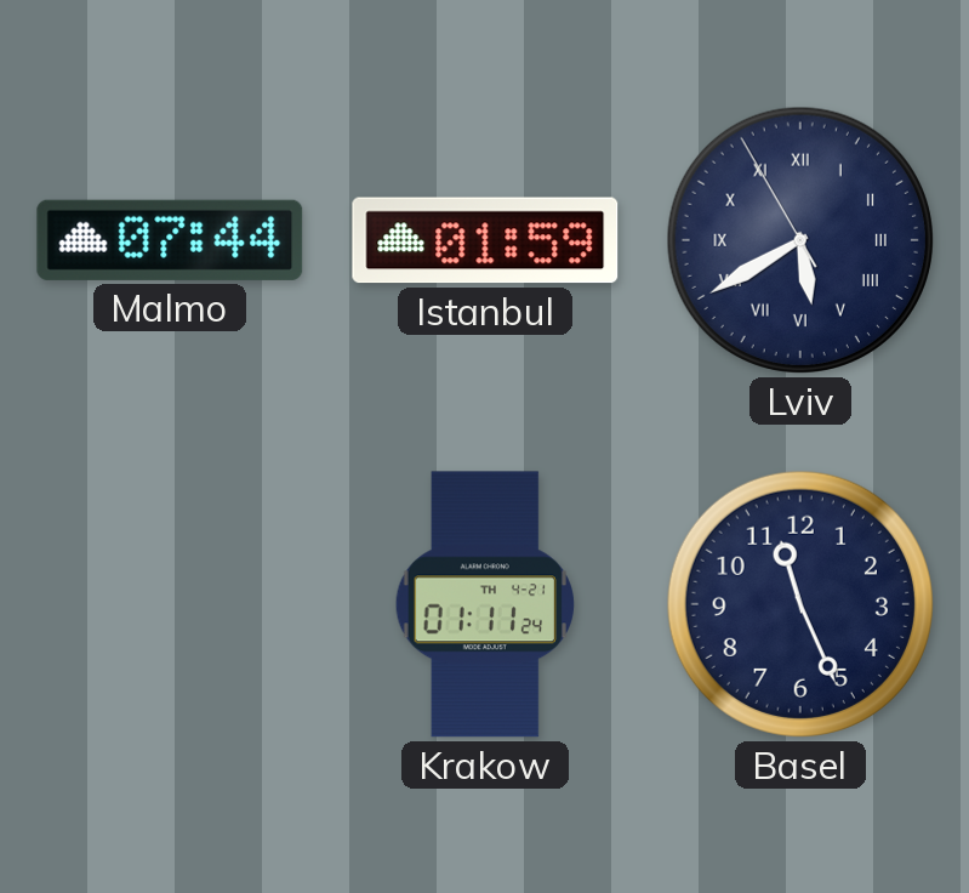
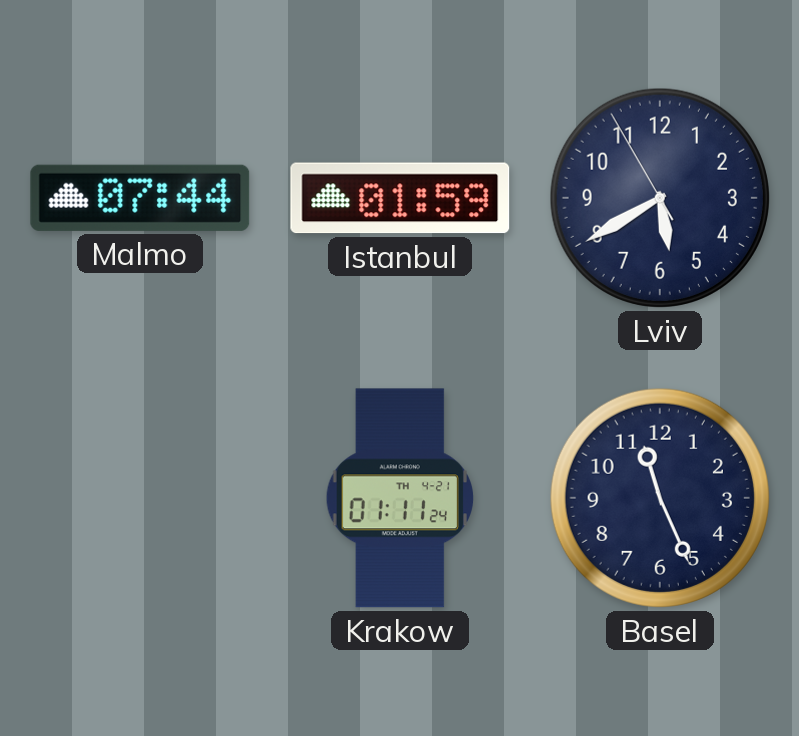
Lviv numerals: Roman -> Arabic
